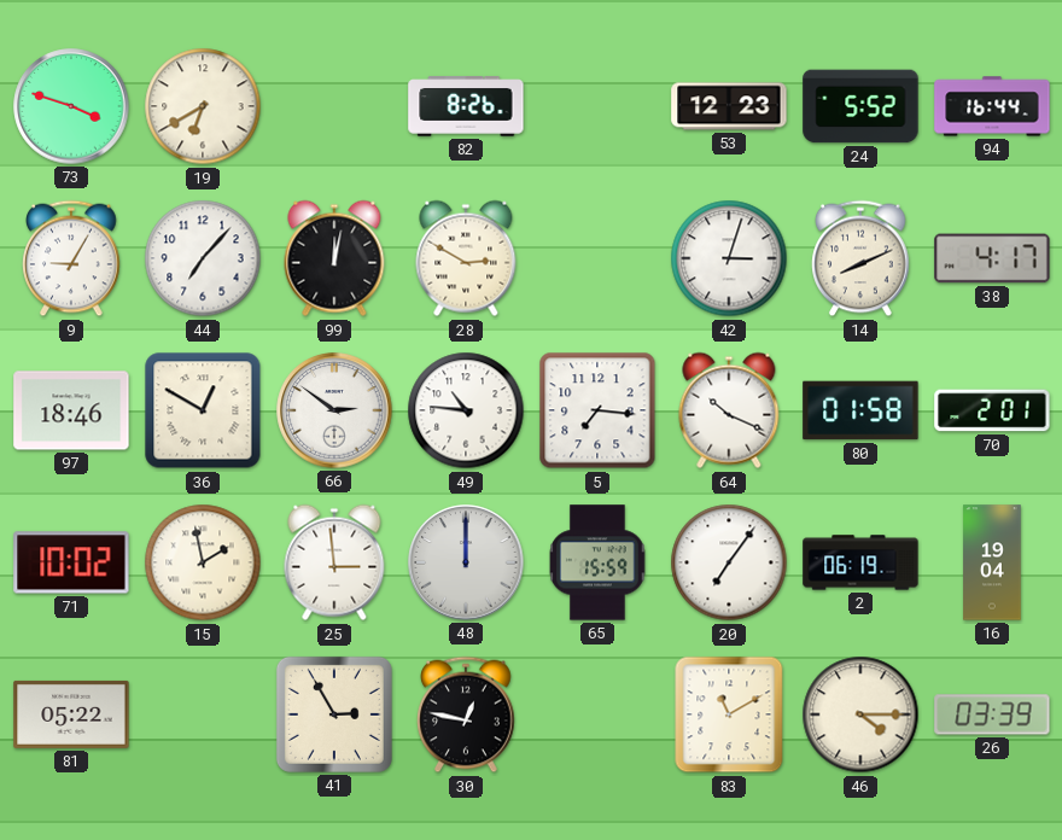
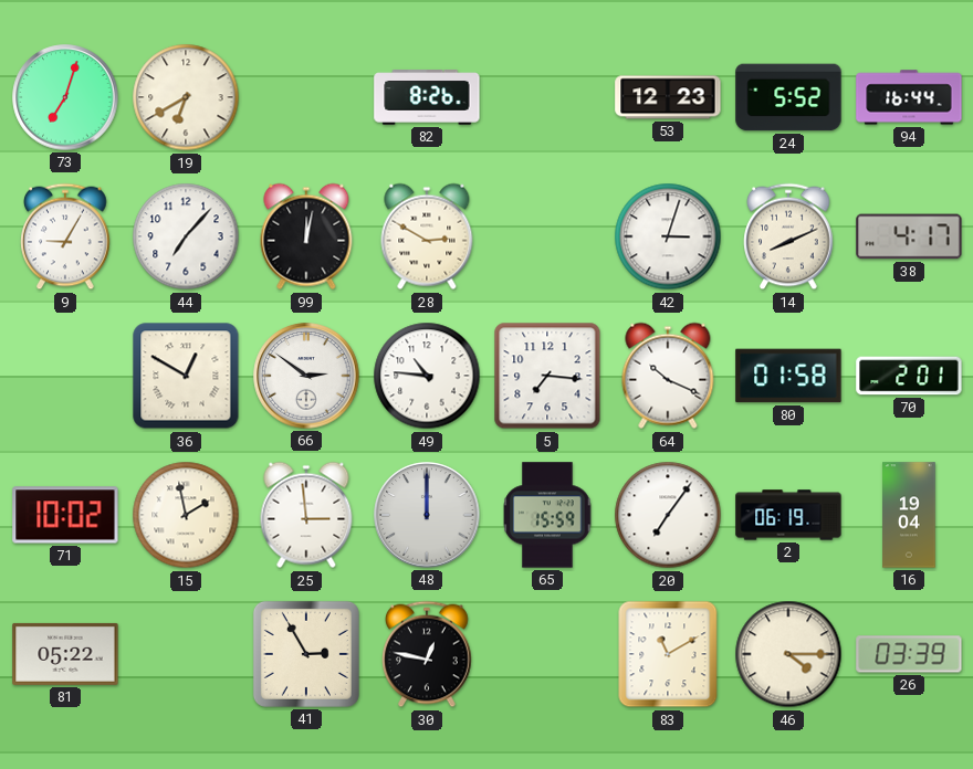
73: 3:48 -> 7:03
97: 18:46 -> none
